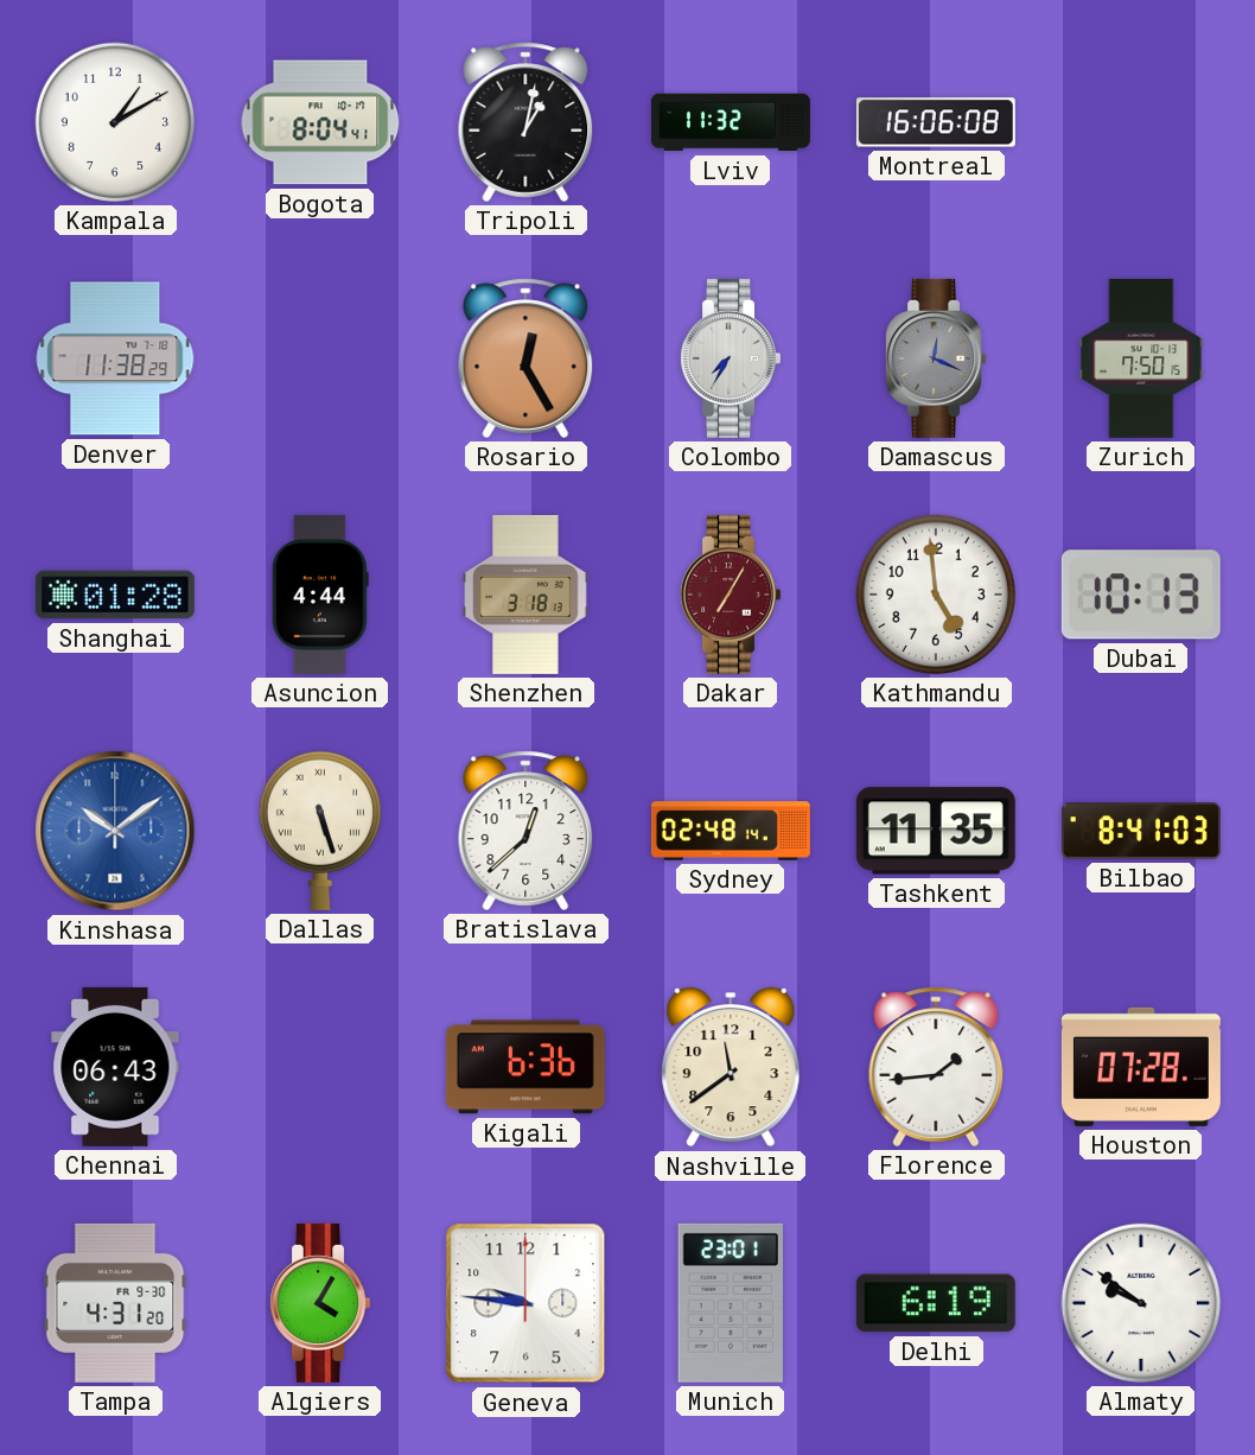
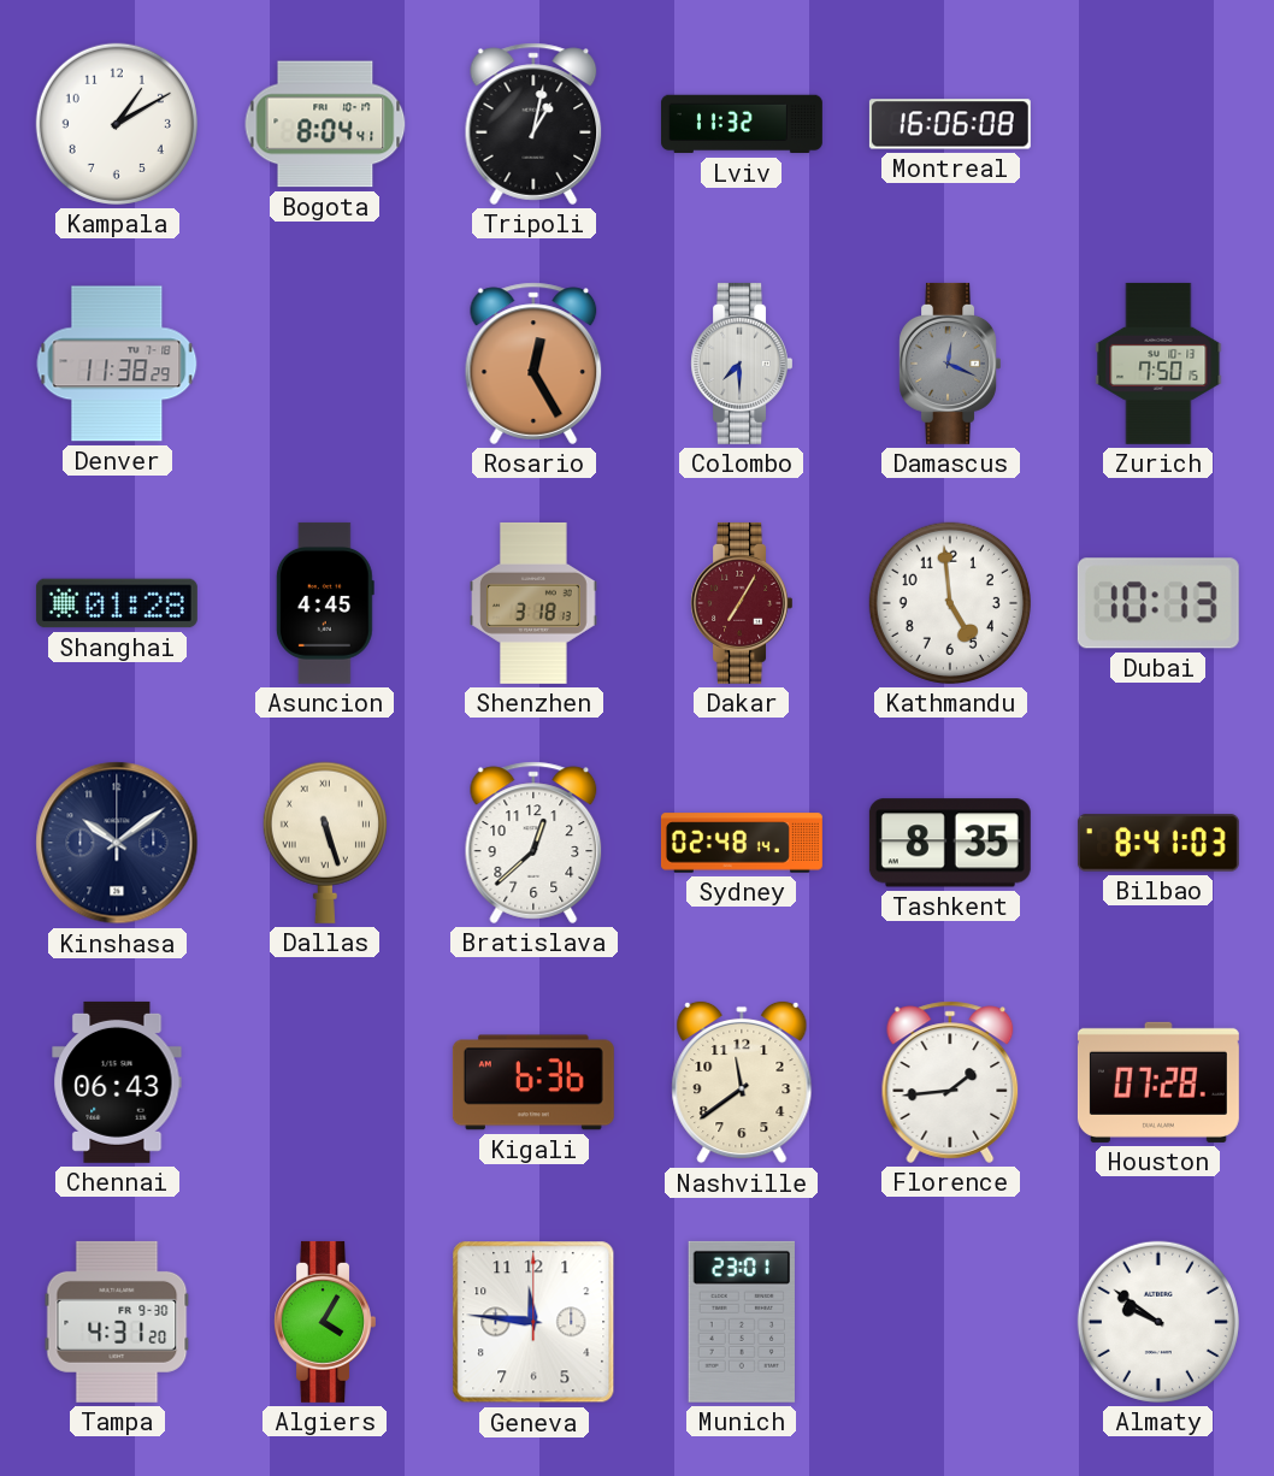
Colombo: 7:35 -> 7:30
Asuncion: 4:44 -> 4:45
Kinshasa dial: blue -> navy
Tashkent: 11:35 -> 8:35
Geneva: 9:46 -> 11:46
Delhi: 6:19 -> none
